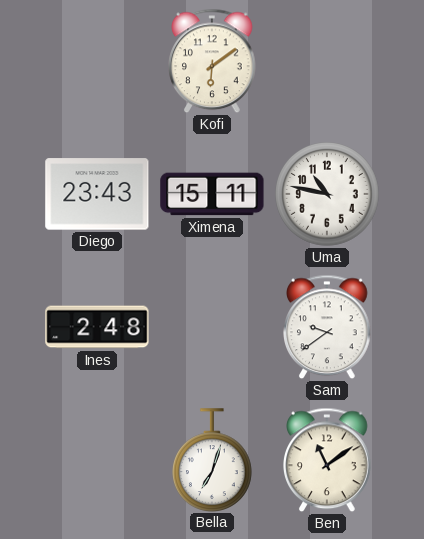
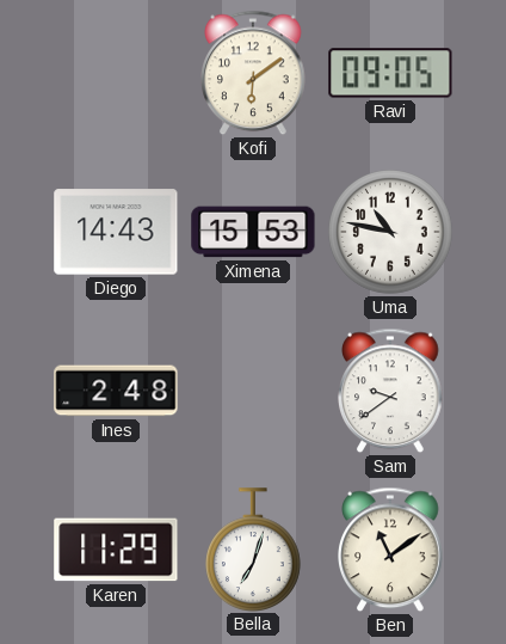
Ravi: none -> 09:05
Diego: 23:43 -> 14:43
Ximena: 15:11 -> 15:53
Karen: none -> 11:29
